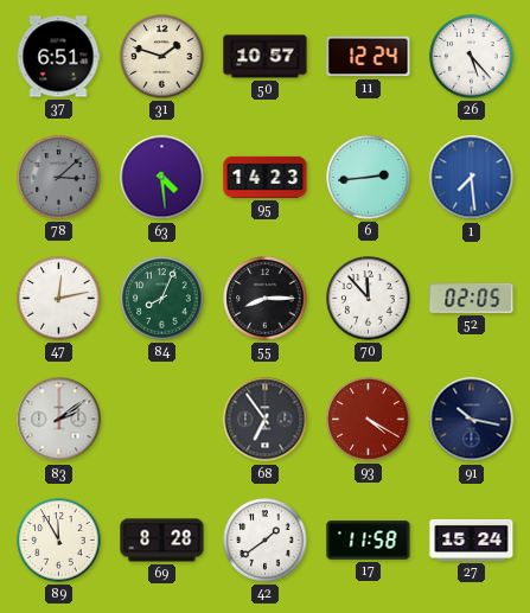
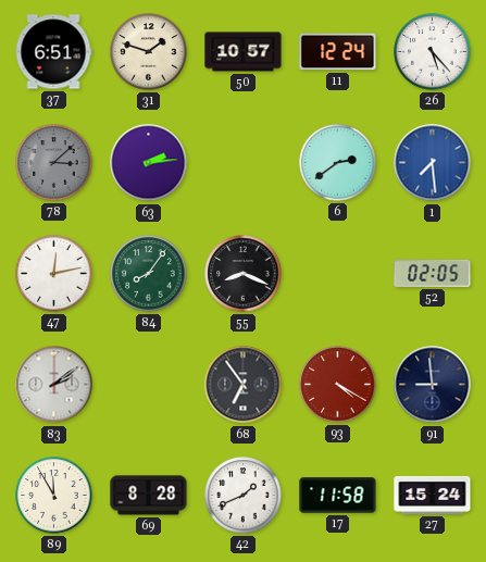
63: 4:29 -> 2:14
95: 14:23 -> none
6: 2:44 -> 2:39
84: 8:04 -> 8:06
55: 8:15 -> 8:19
70: 11:53 -> none
91: 10:17 -> 8:59
42: 1:39 -> 1:41
